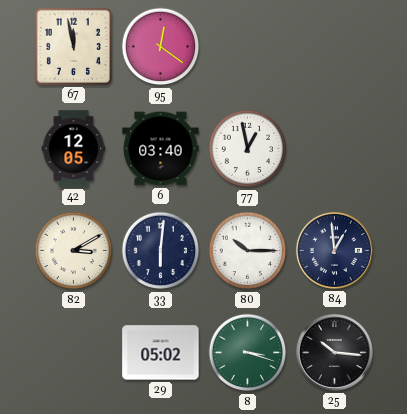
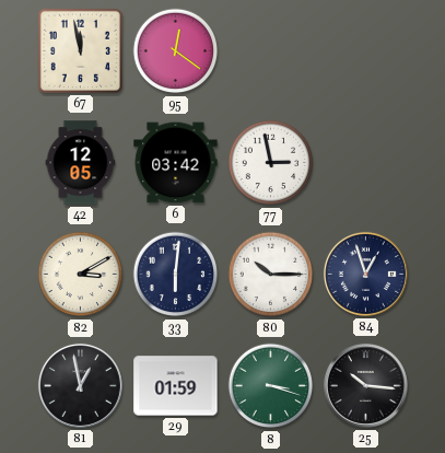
6: 03:40 -> 03:42
77: 12:58 -> 2:58
84: 12:59 -> 12:57
81: none -> 12:58
29: 05:02 -> 01:59
